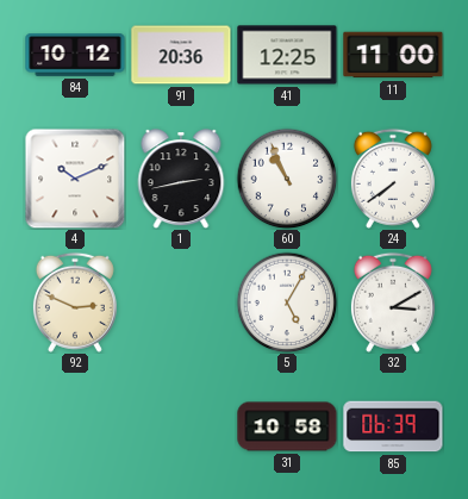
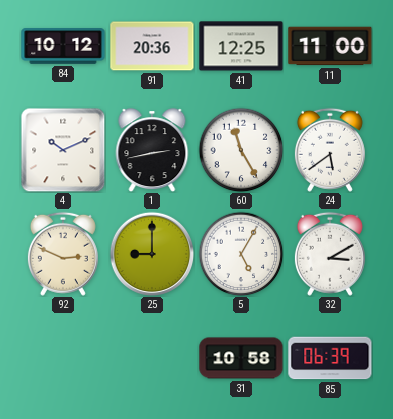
60: 10:56 -> 11:25
24: 7:39 -> 5:39
25: none -> 9:00
